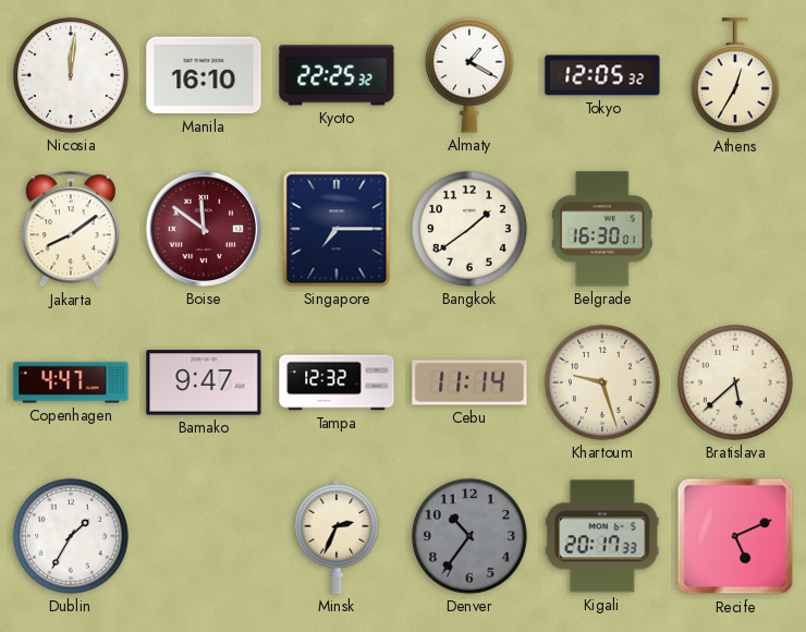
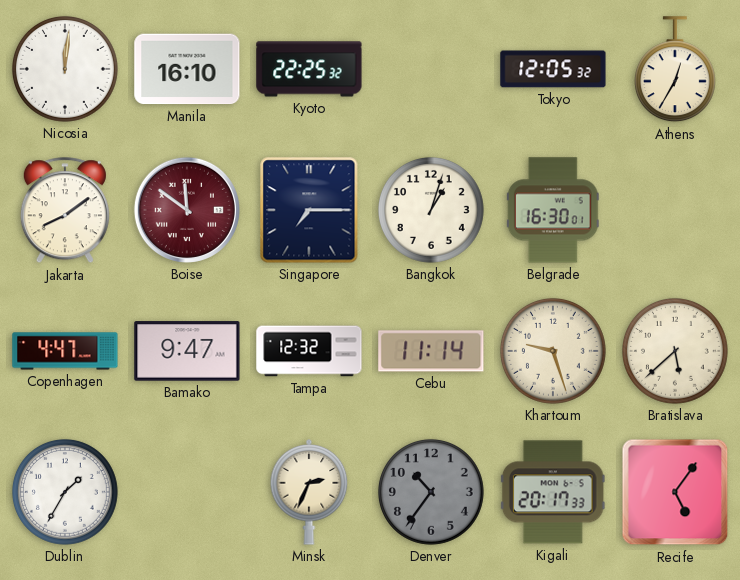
Almaty: 1:20 -> none
Bangkok: 1:39 -> 1:03
Recife: 5:11 -> 5:06
